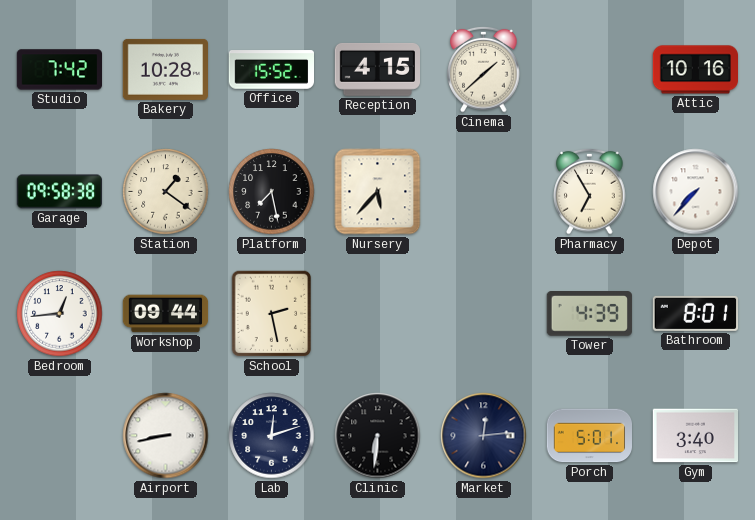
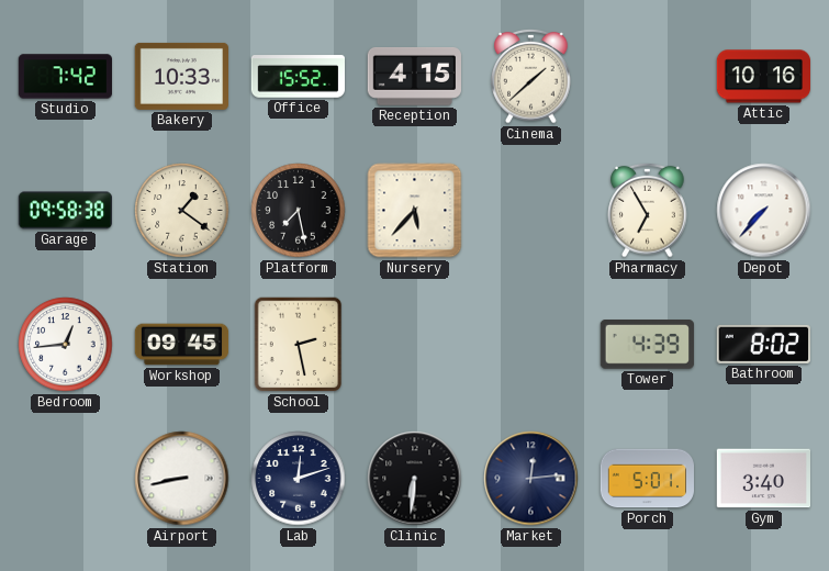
Bakery: 10:28 -> 10:33
Workshop: 09:44 -> 09:45
Bathroom: 8:01 -> 8:02
